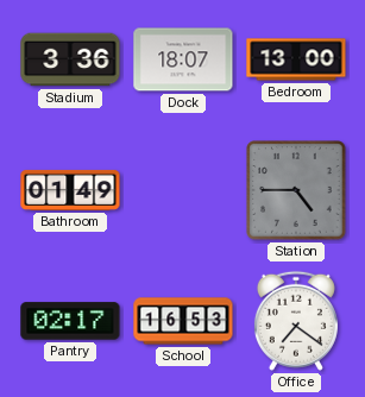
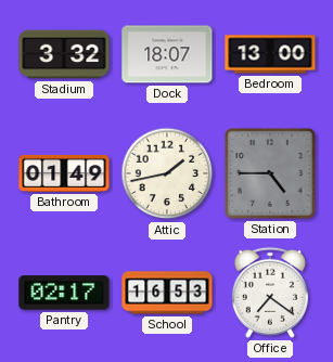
Stadium: 3:36 -> 3:32
Attic: none -> 1:43
